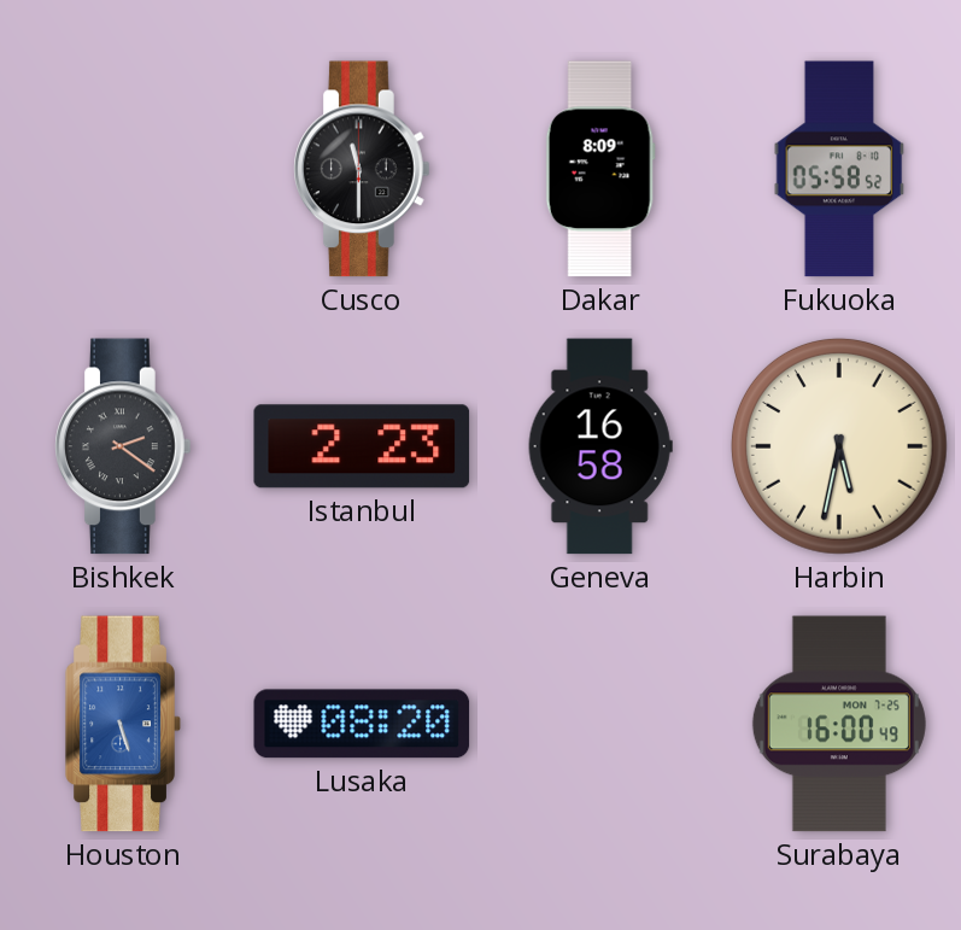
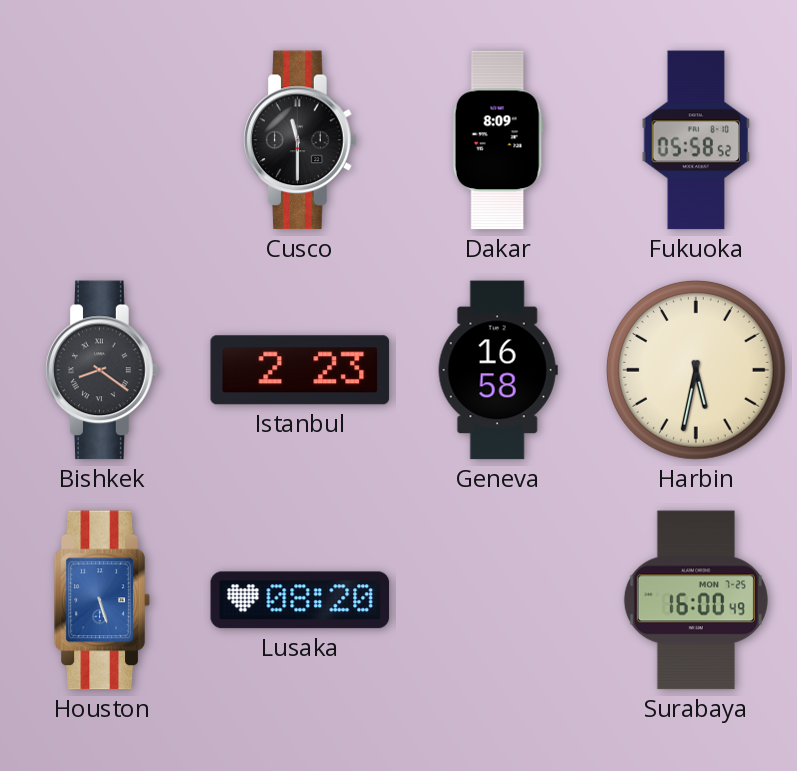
Bishkek: 2:21 -> 8:21
